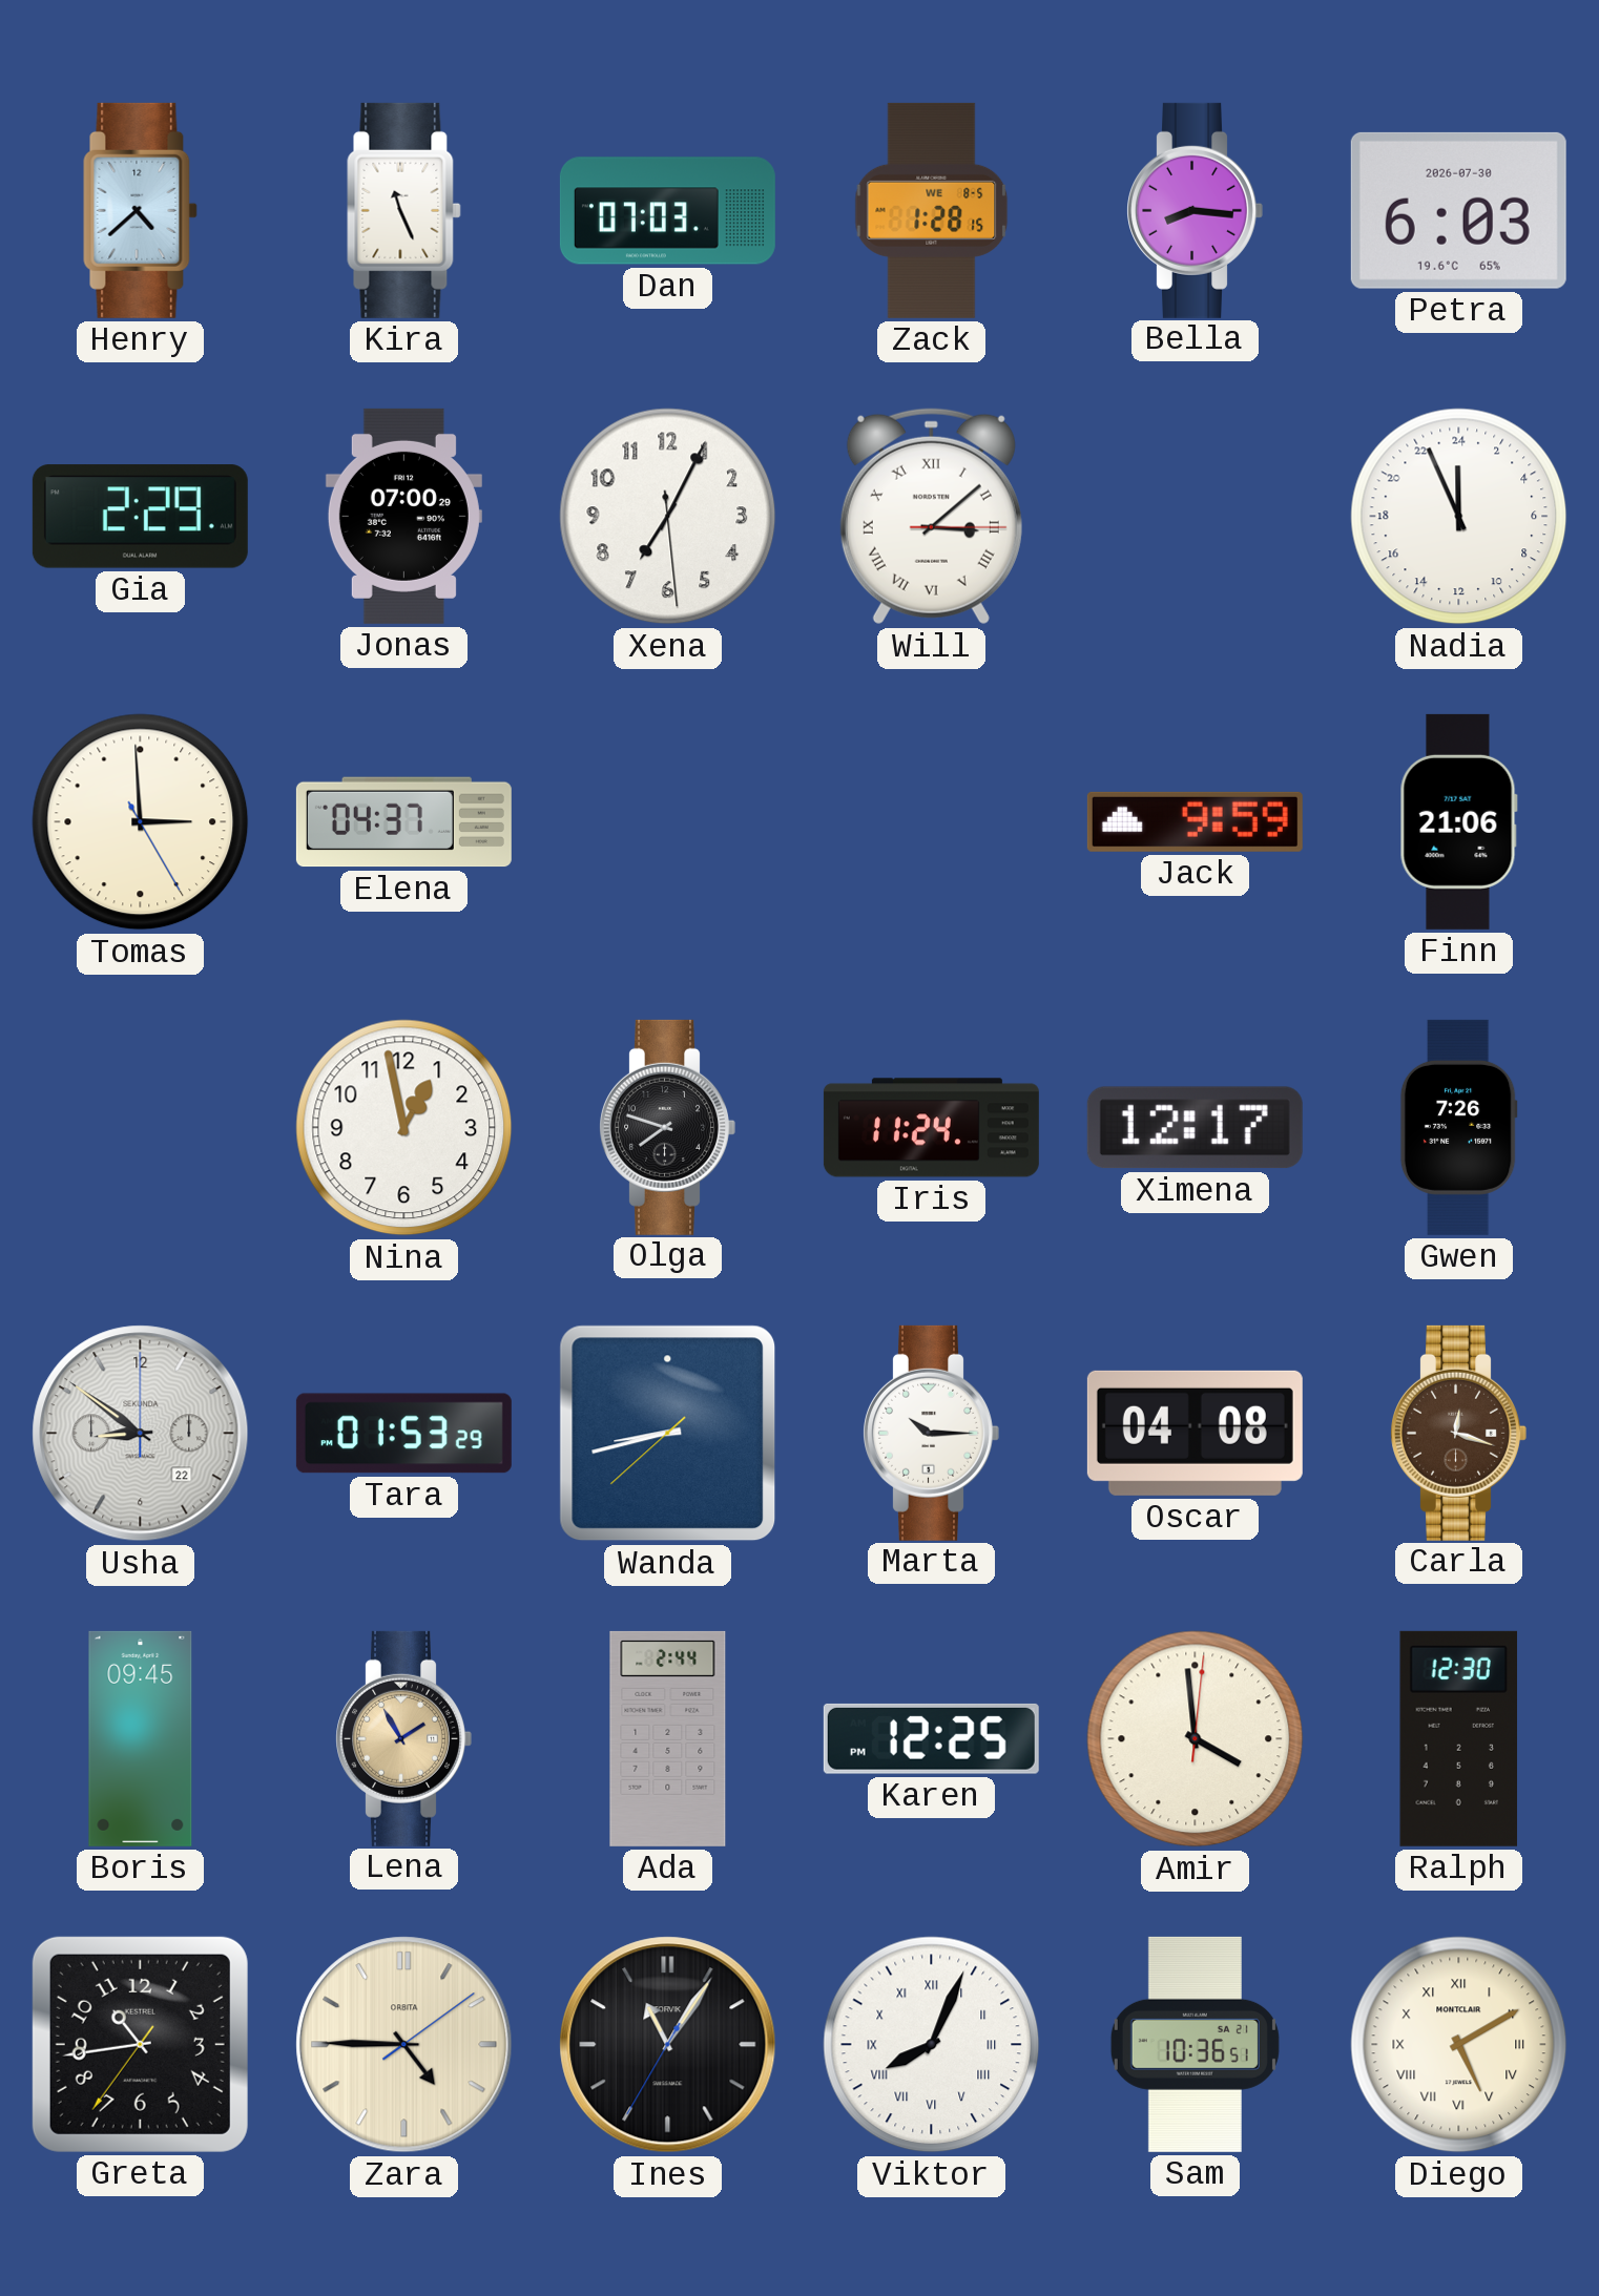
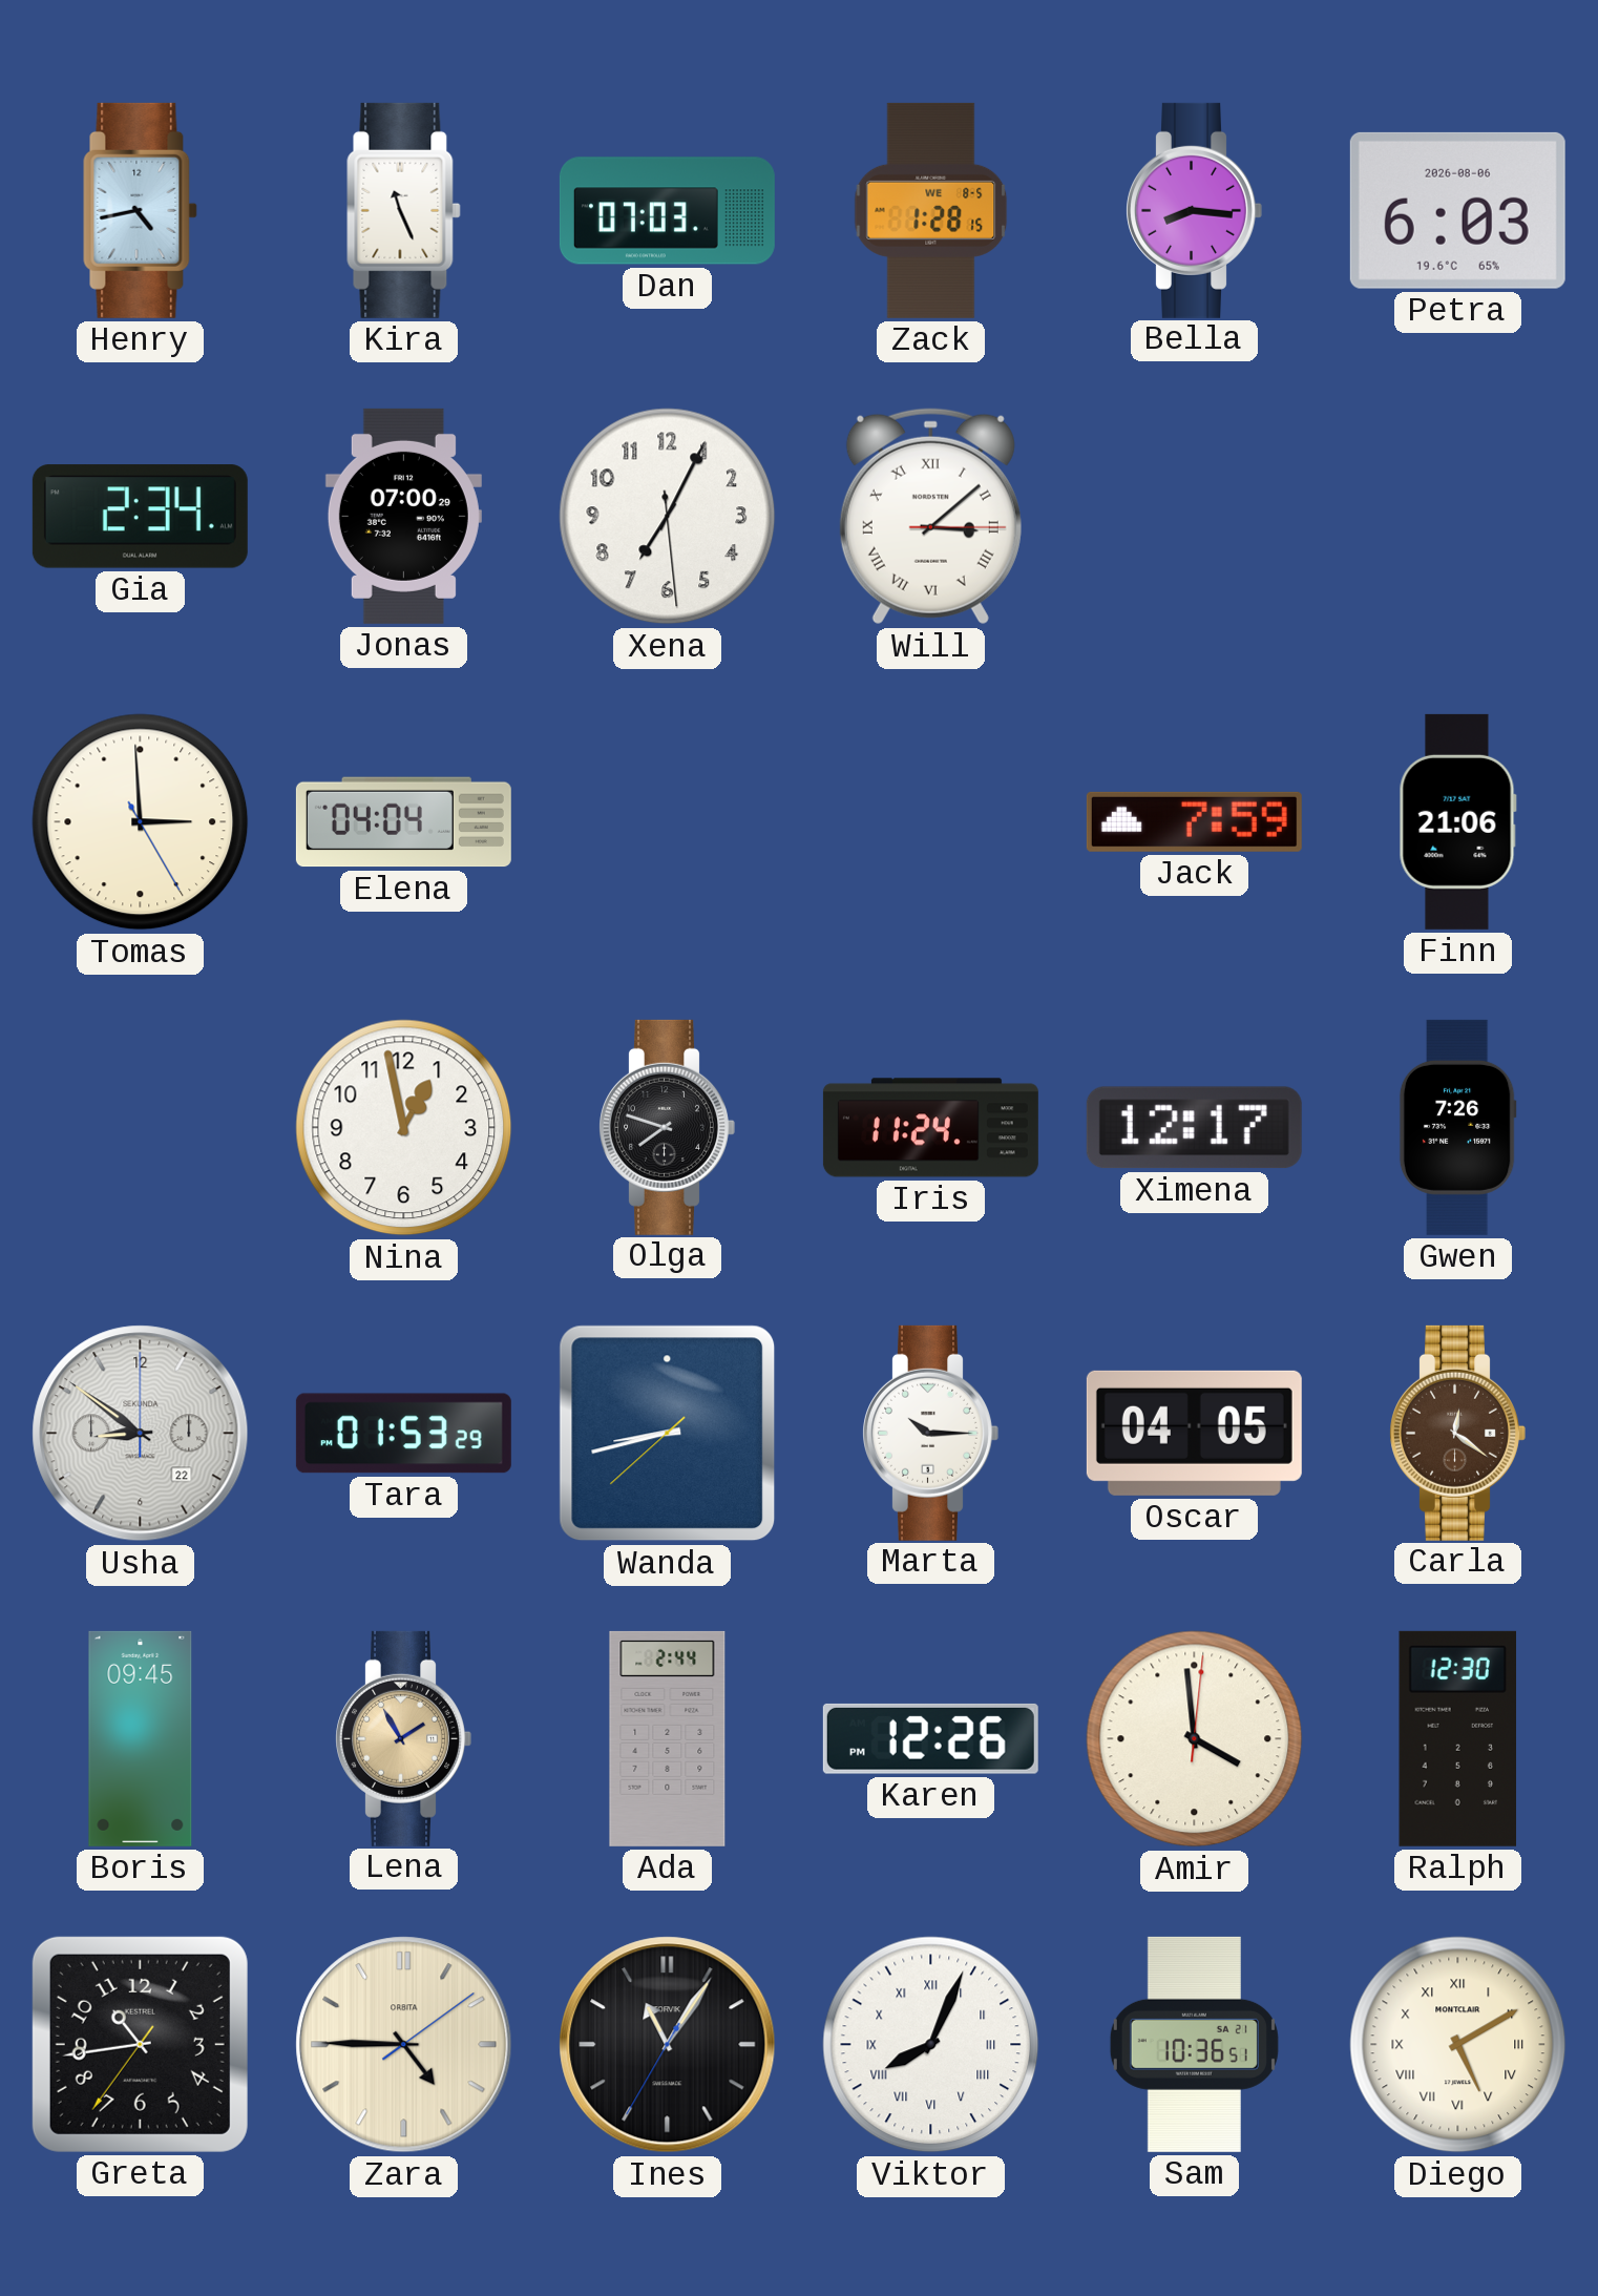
Henry: 4:38 -> 4:43
Petra date: 2026-07-30 -> 2026-08-06
Gia: 2:29 -> 2:34
Nadia: 23:56 -> none
Elena: 04:37 -> 04:04
Jack: 9:59 -> 7:59
Oscar: 04:08 -> 04:05
Carla: 12:18 -> 12:21
Karen: 12:25 -> 12:26
